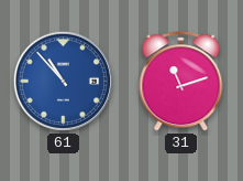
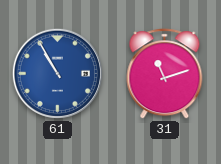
61: 10:53 -> 10:55
